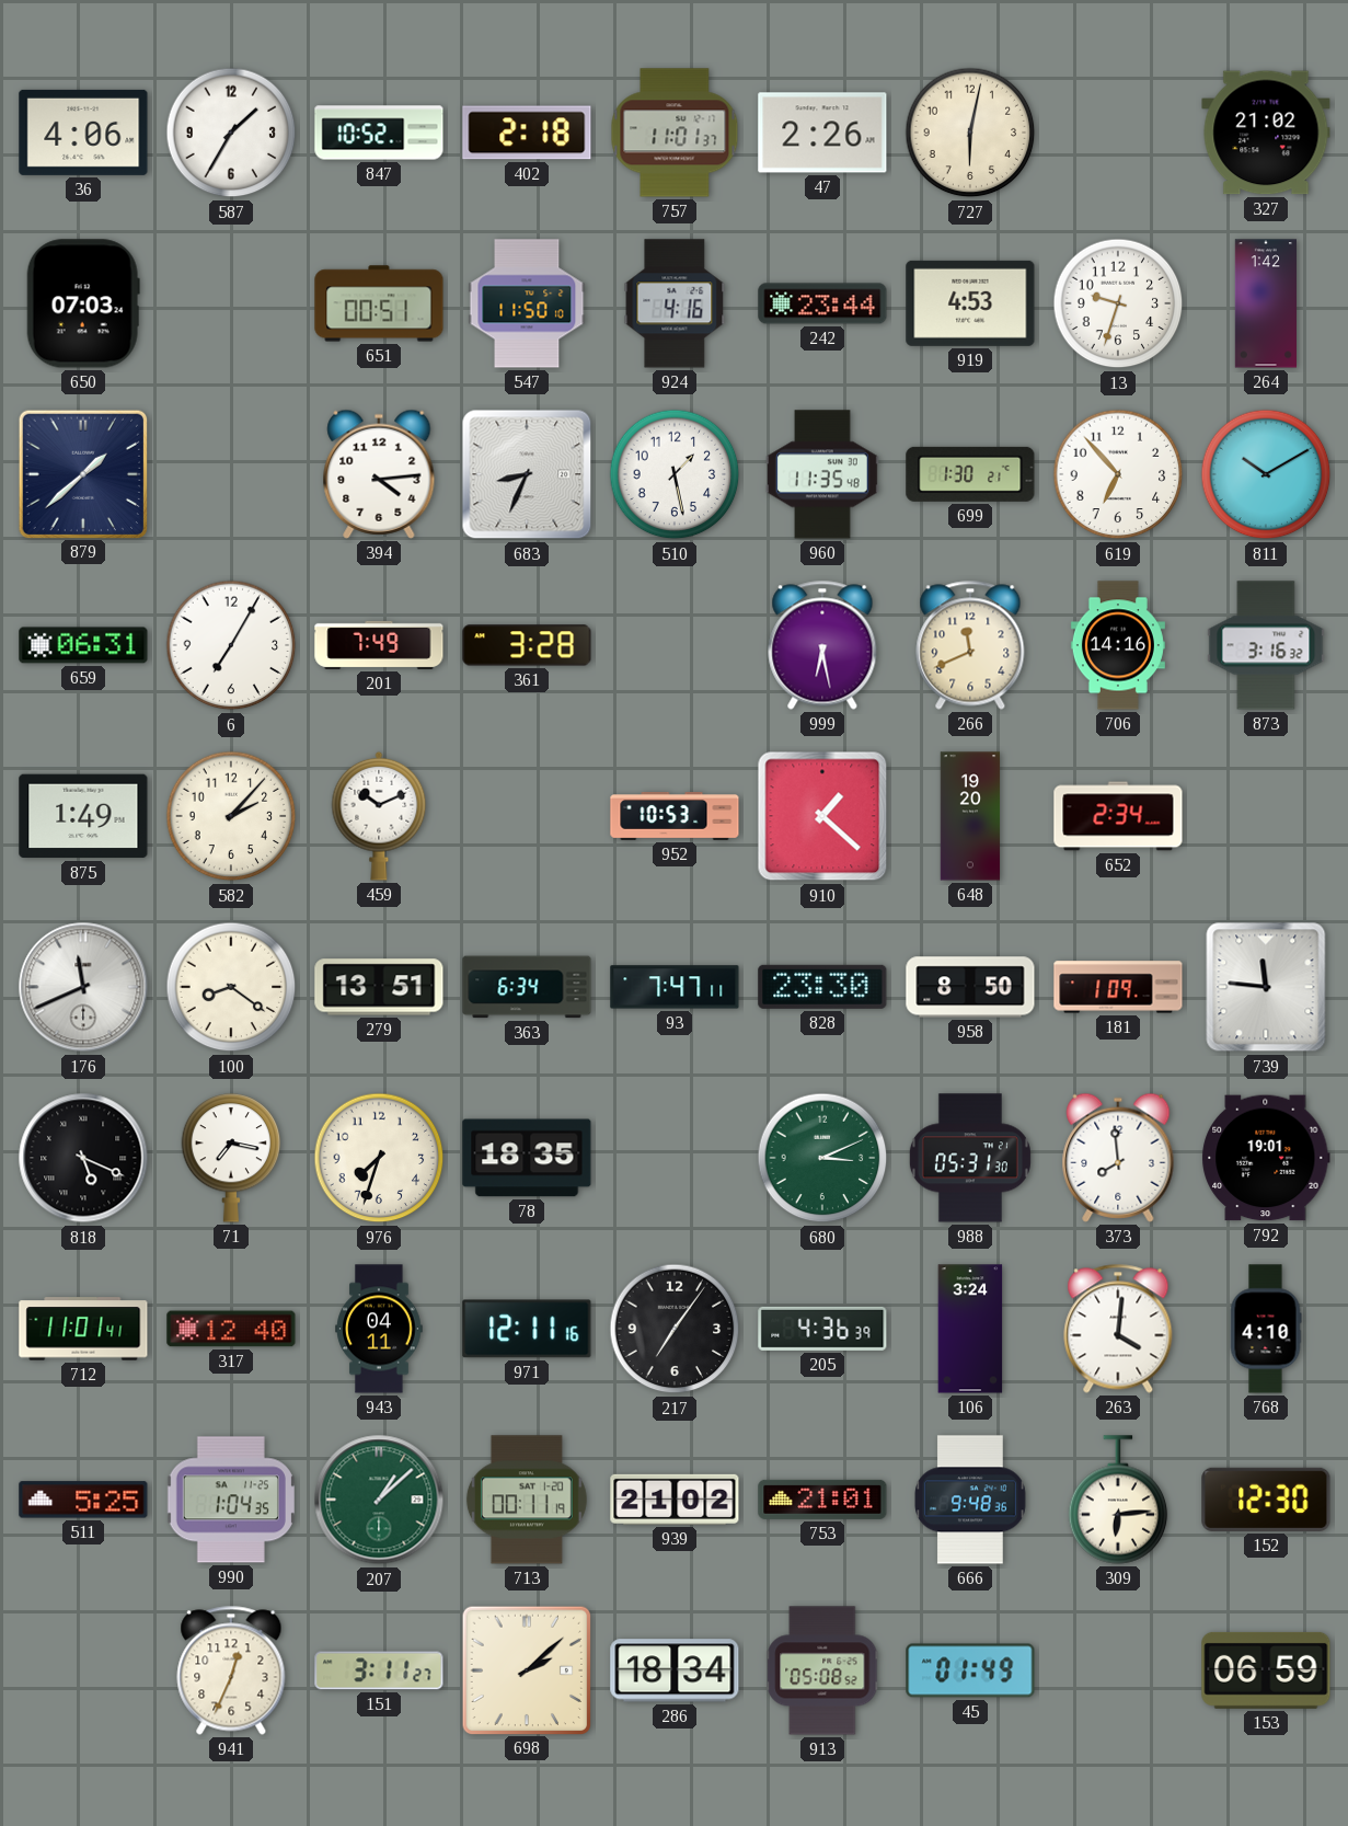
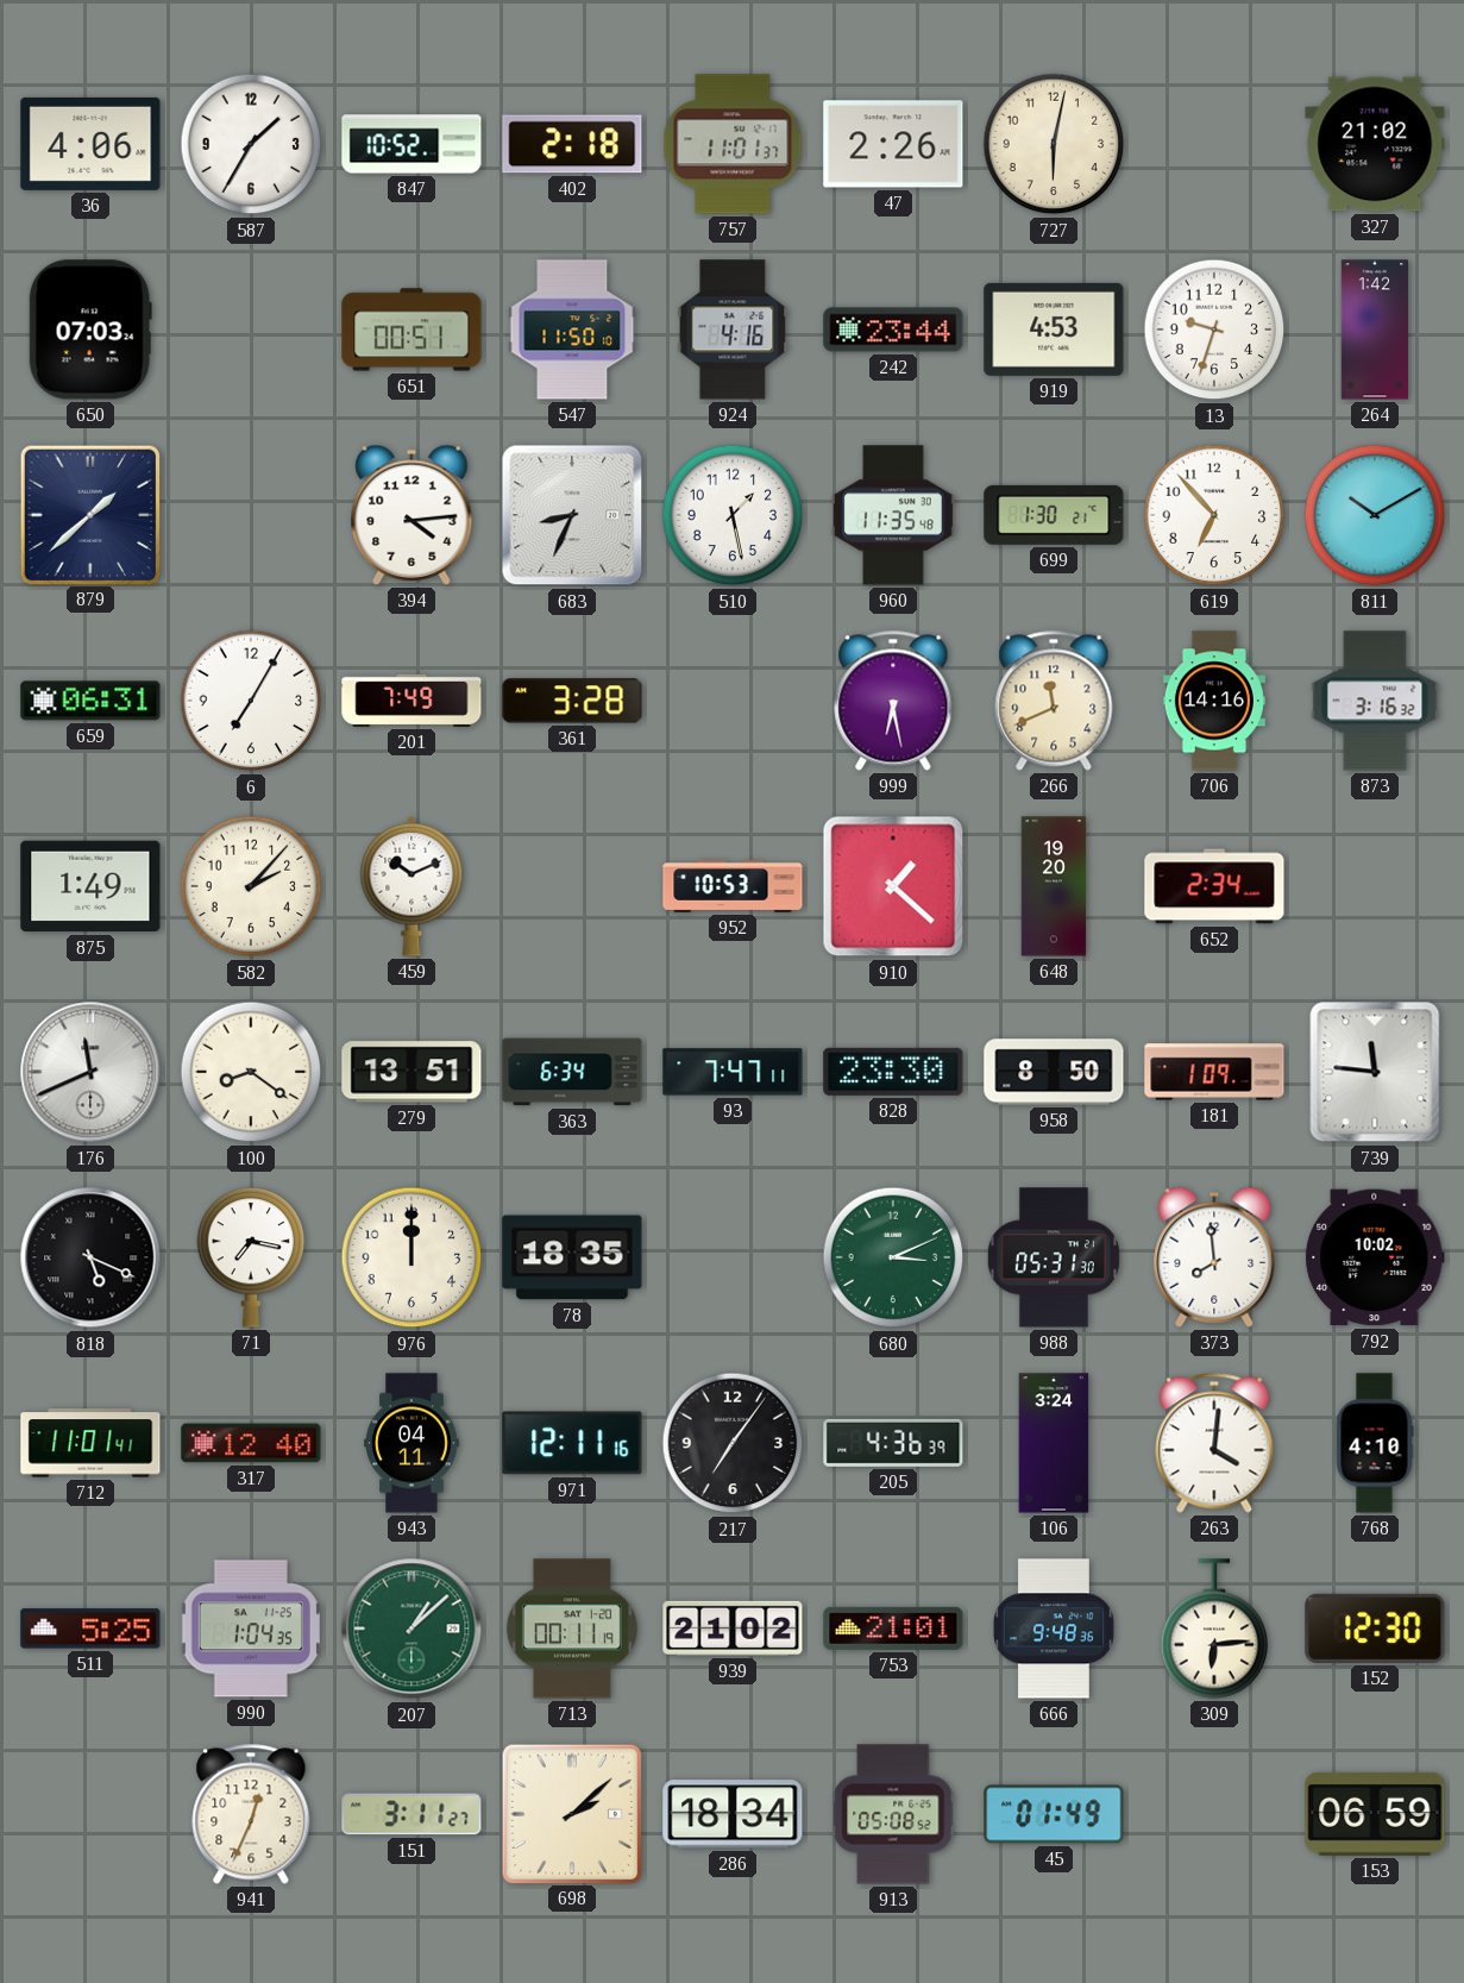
976: 7:33 -> 12:00
792: 19:01 -> 10:02
